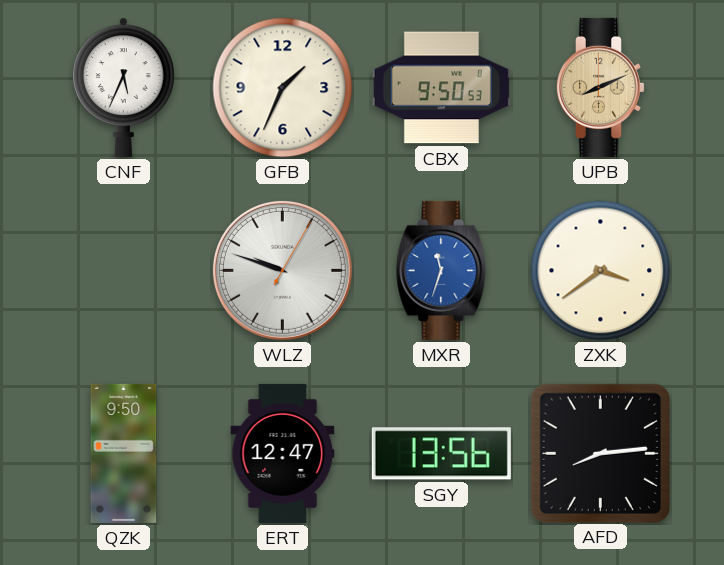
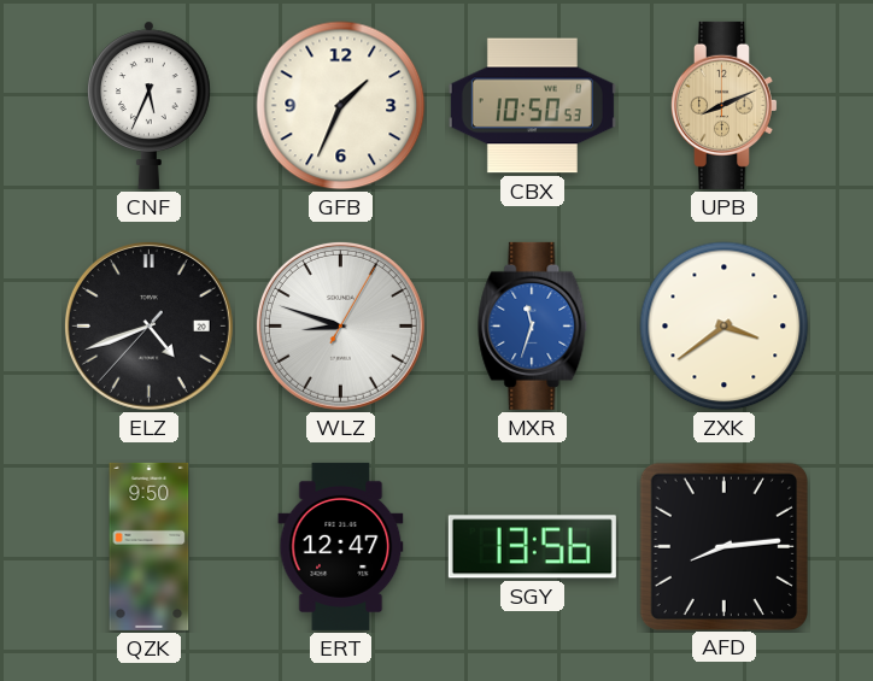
CBX: 9:50 -> 10:50
ELZ: none -> 4:41
WLZ: 9:48 -> 8:48
